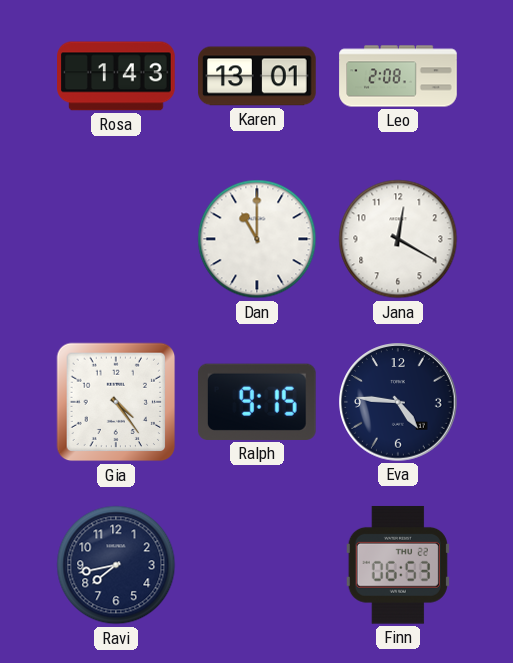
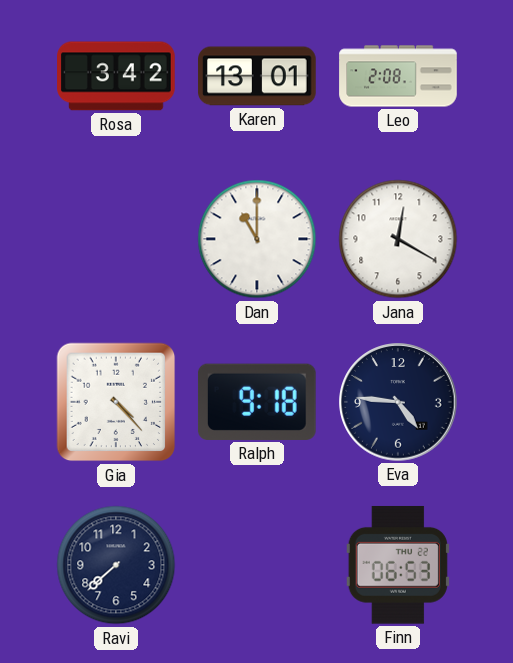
Rosa: 1:43 -> 3:42
Gia: 4:24 -> 4:23
Ralph: 9:15 -> 9:18
Ravi: 7:43 -> 7:38
